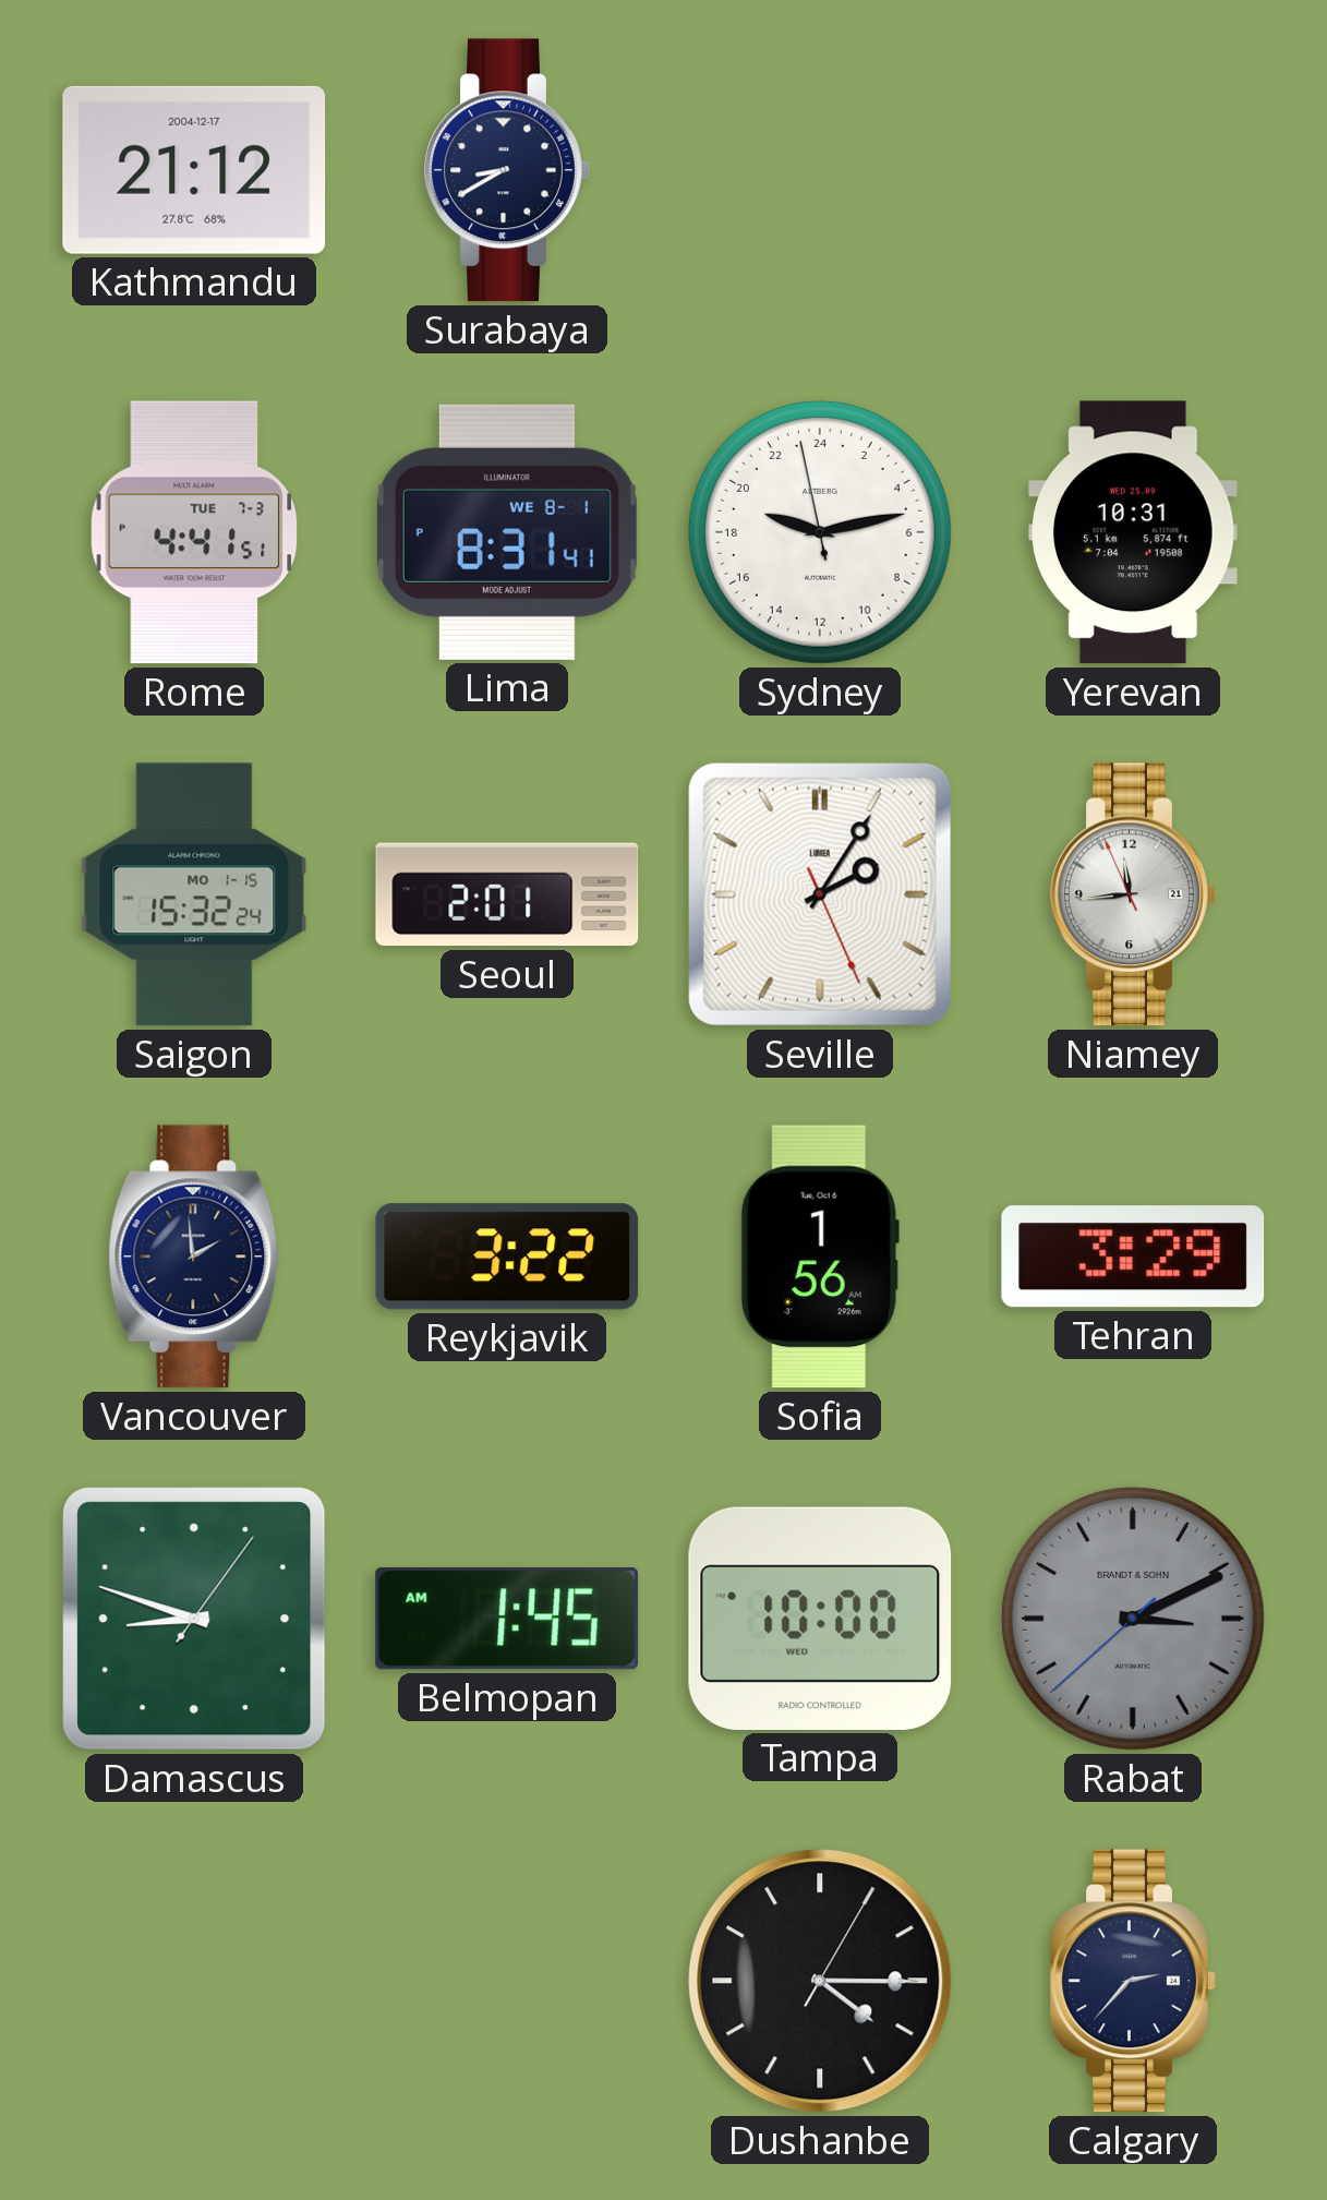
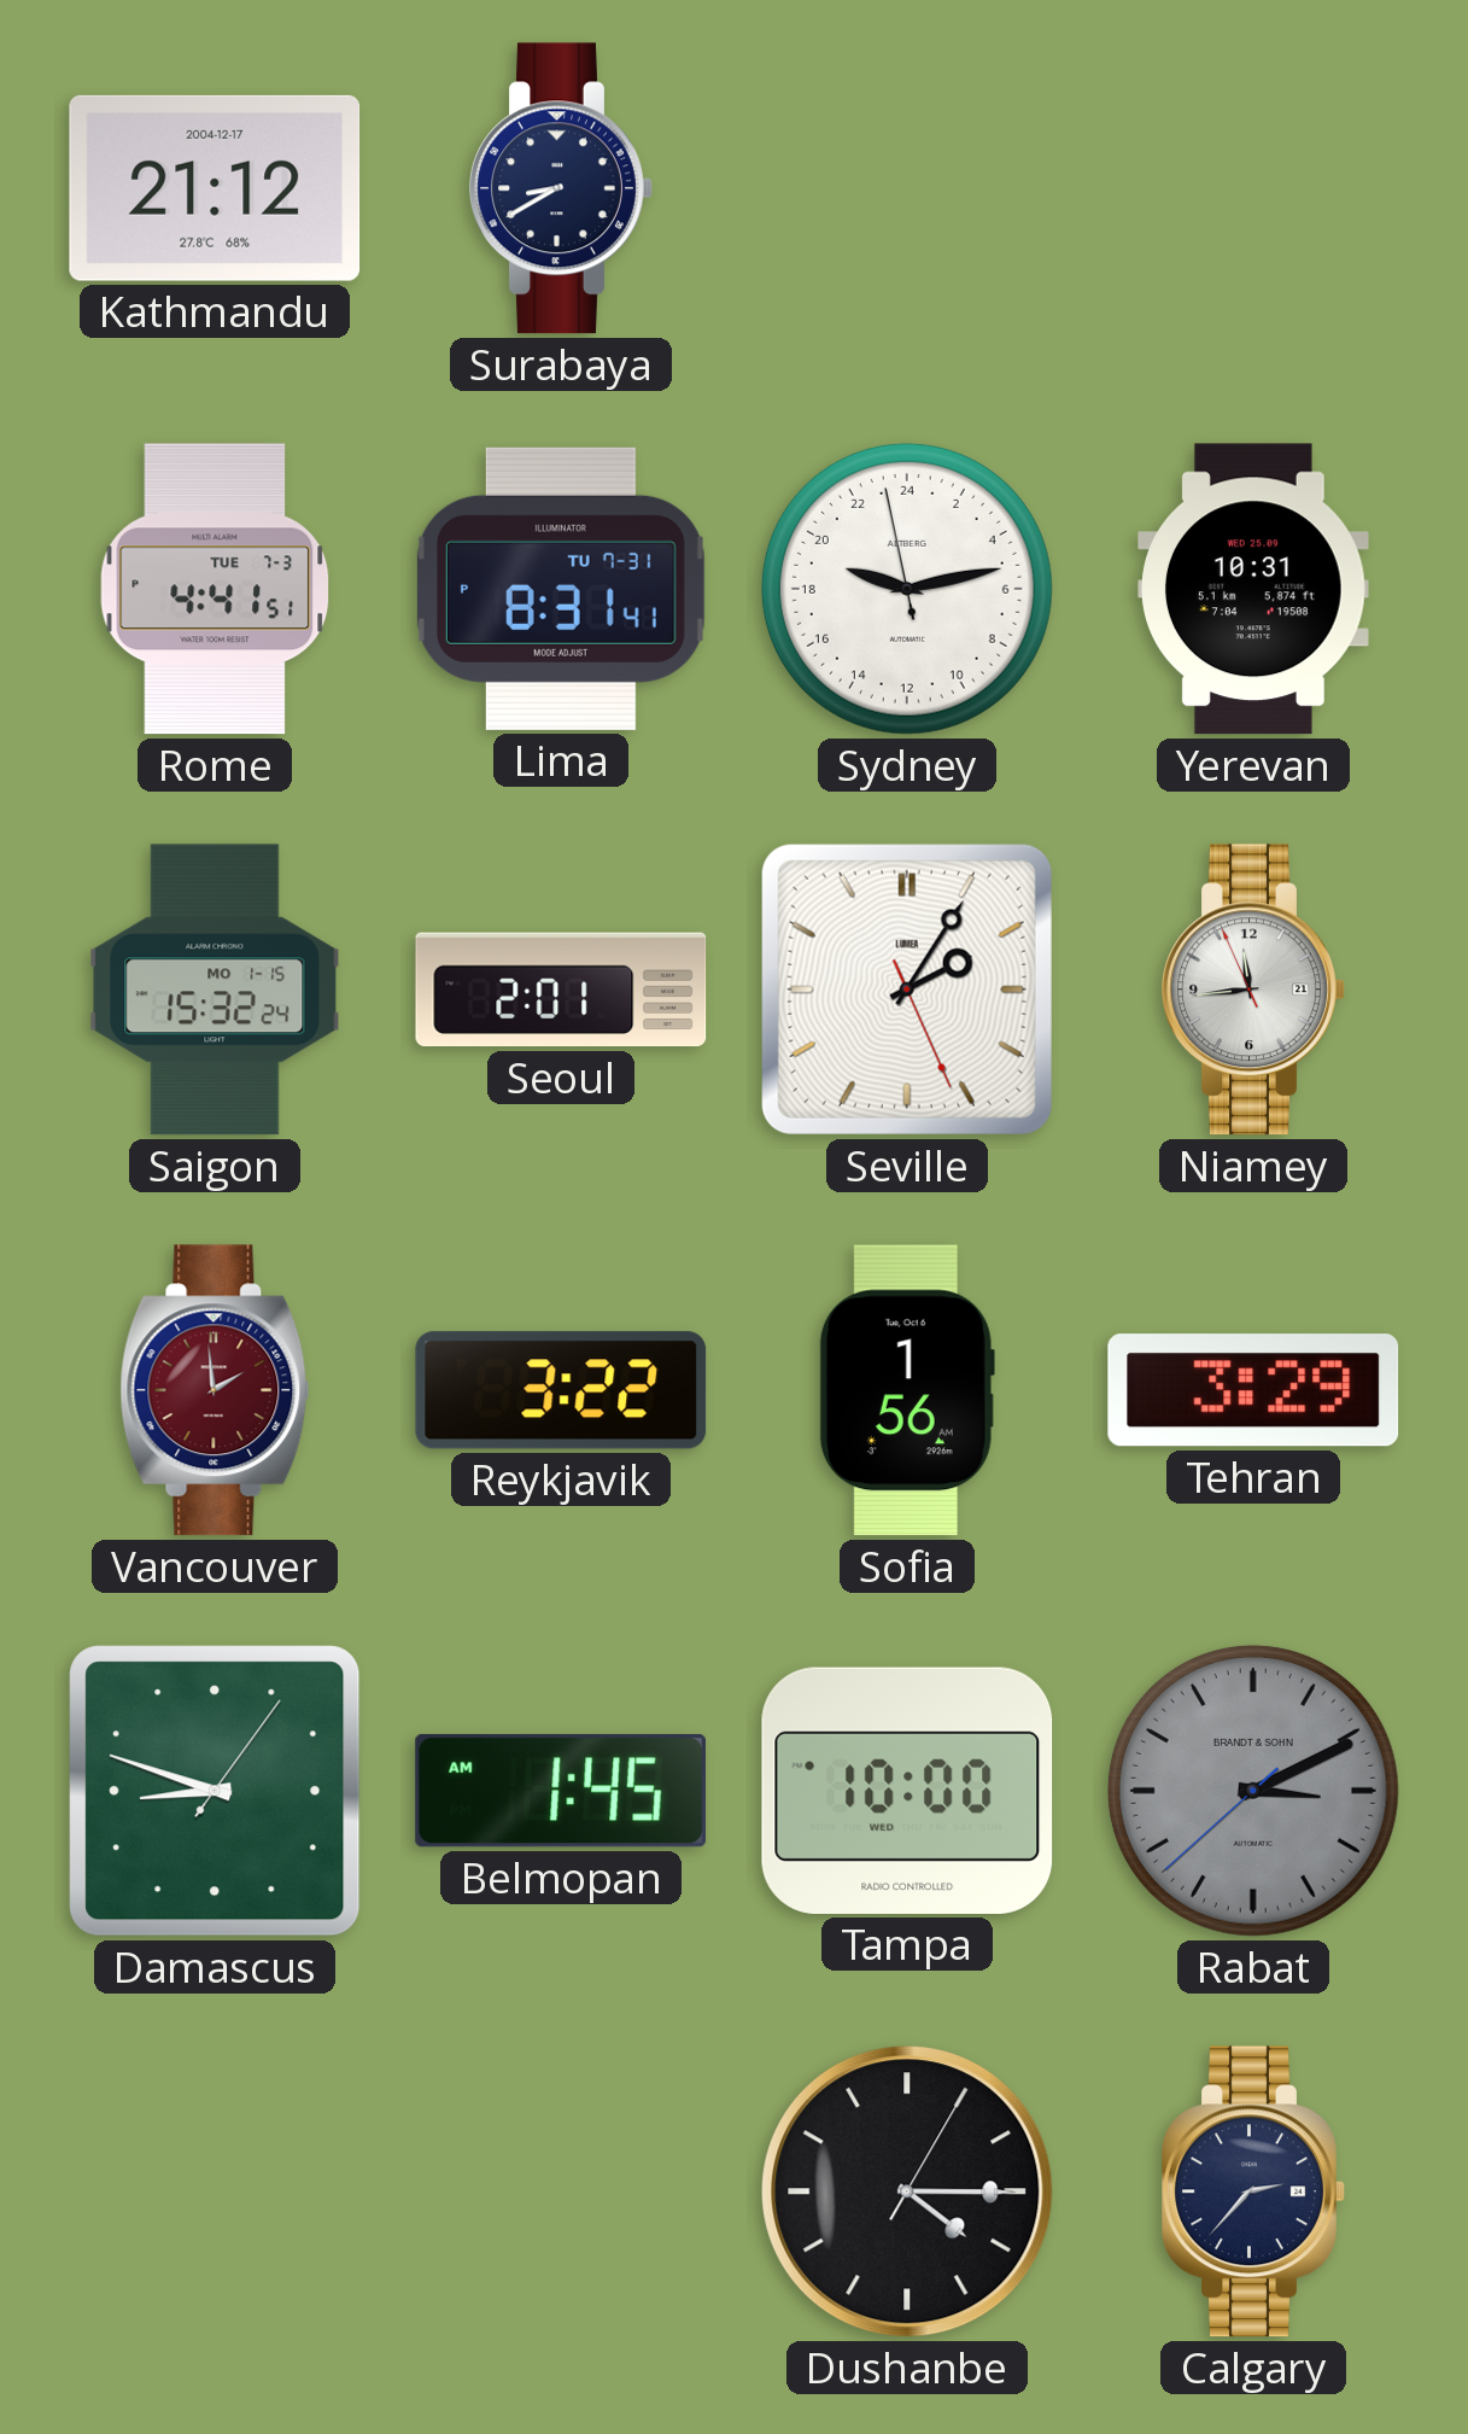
Lima date: WE 8-1 -> TU 7-31
Vancouver dial: navy -> burgundy
